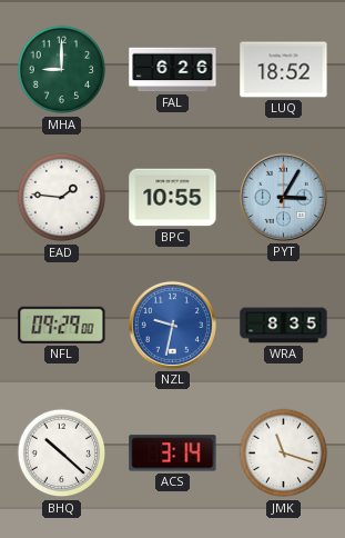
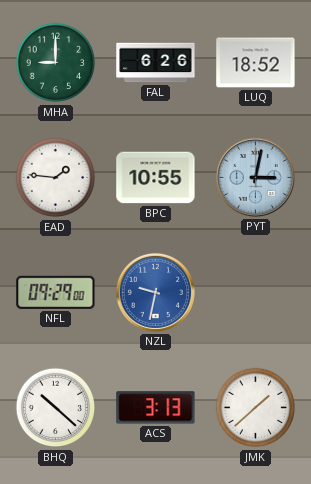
PYT: 3:05 -> 3:02
WRA: 8:35 -> none
ACS: 3:14 -> 3:13
JMK: 11:18 -> 1:38
